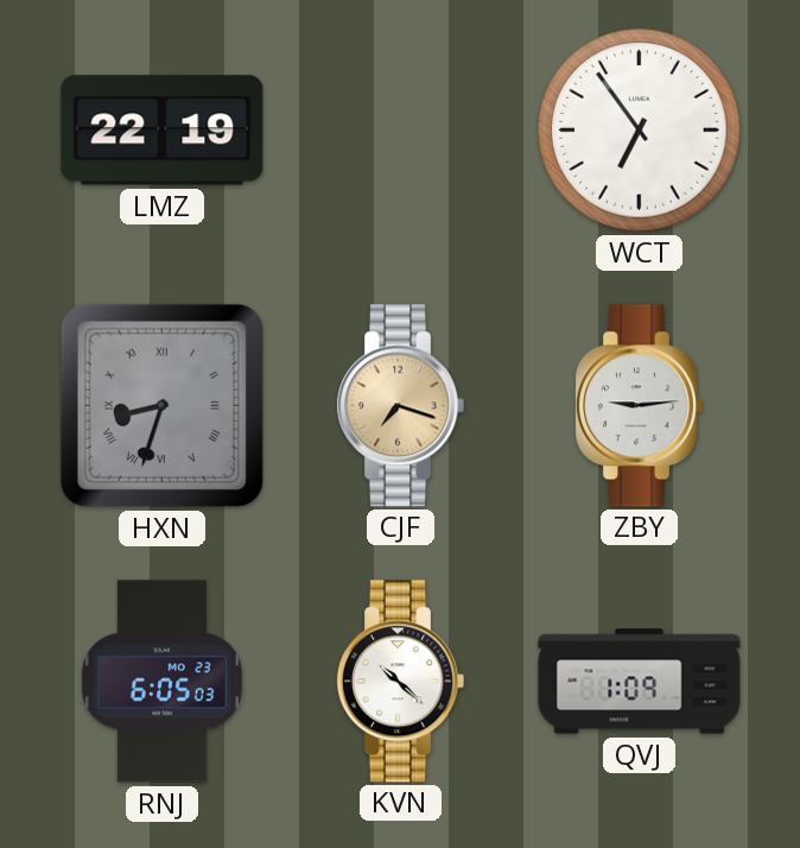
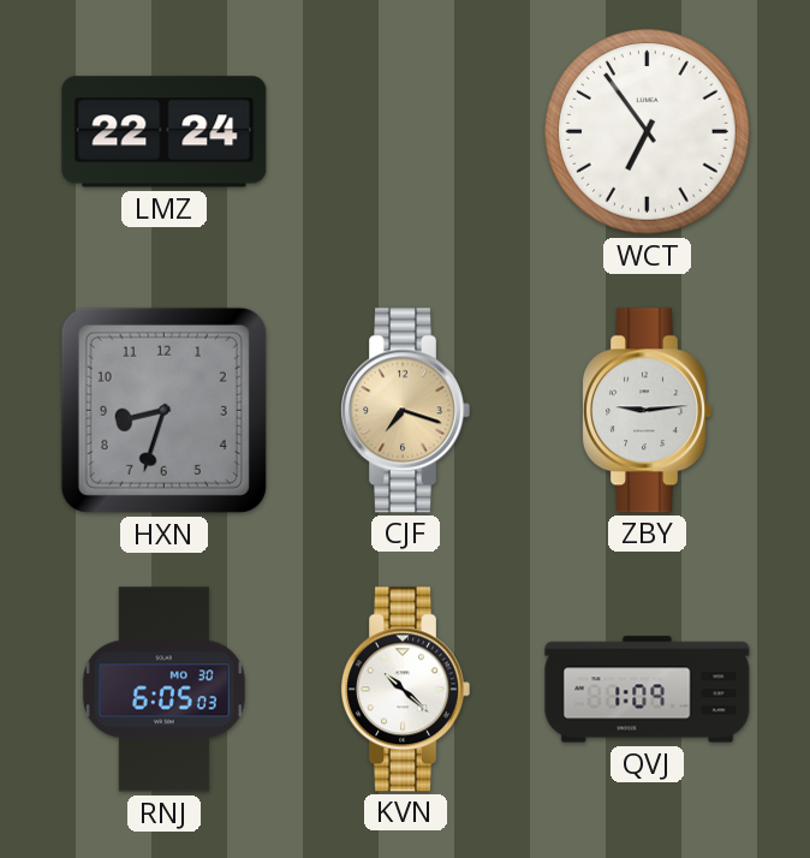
LMZ: 22:19 -> 22:24
HXN numerals: Roman -> Arabic
RNJ date: MO 23 -> MO 30
